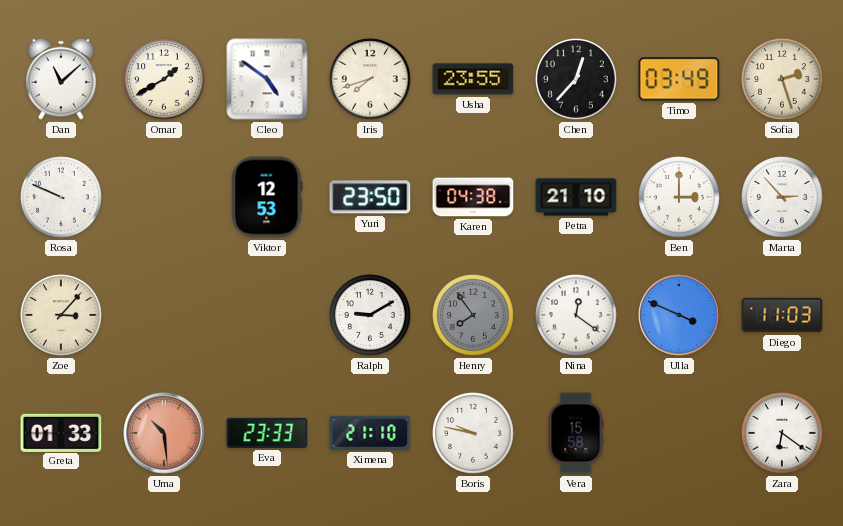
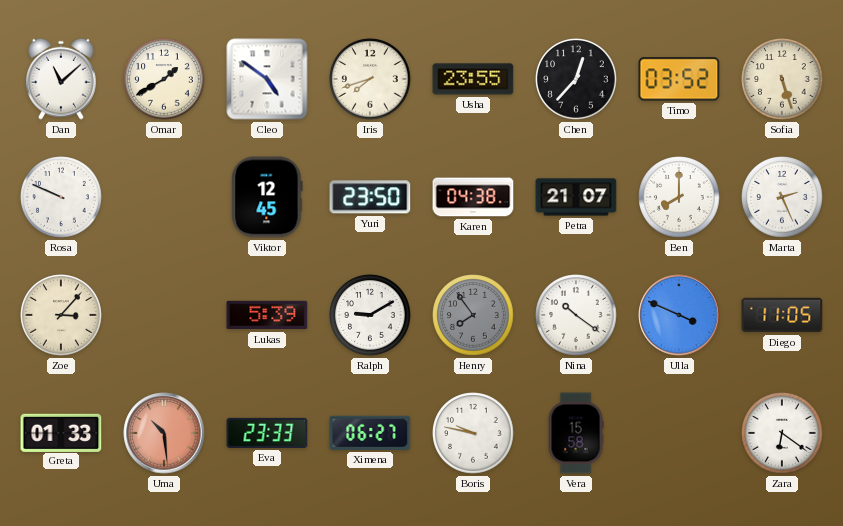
Timo: 03:49 -> 03:52
Sofia: 2:27 -> 5:27
Viktor: 12:53 -> 12:45
Petra: 21:10 -> 21:07
Ben: 3:00 -> 8:00
Marta: 2:53 -> 2:26
Lukas: none -> 5:39
Nina: 12:21 -> 10:21
Diego: 11:03 -> 11:05
Ximena: 21:10 -> 06:27
